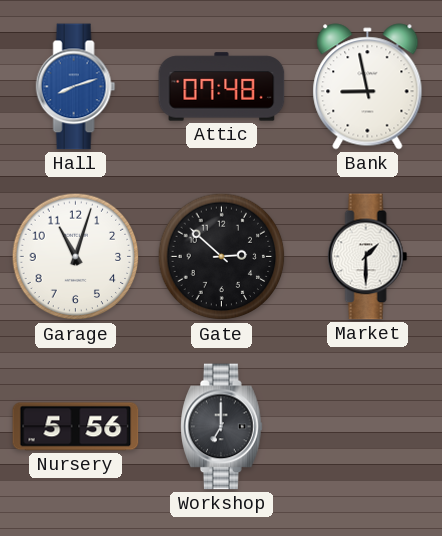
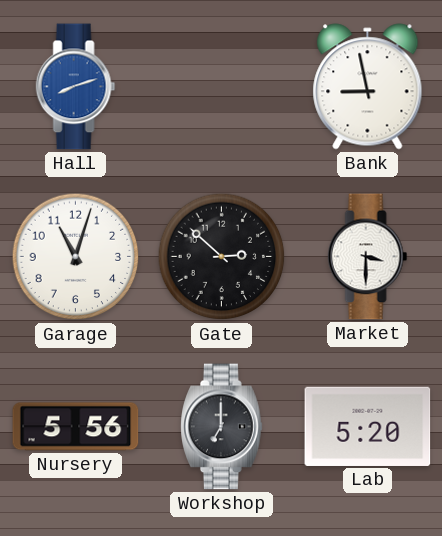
Attic: 07:48 -> none
Market: 1:30 -> 3:30
Lab: none -> 5:20
